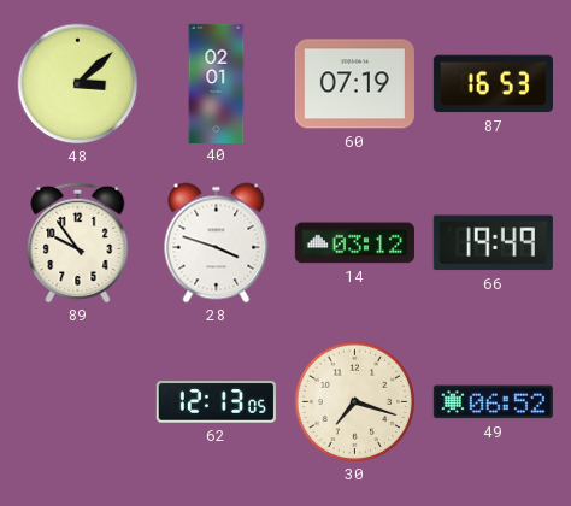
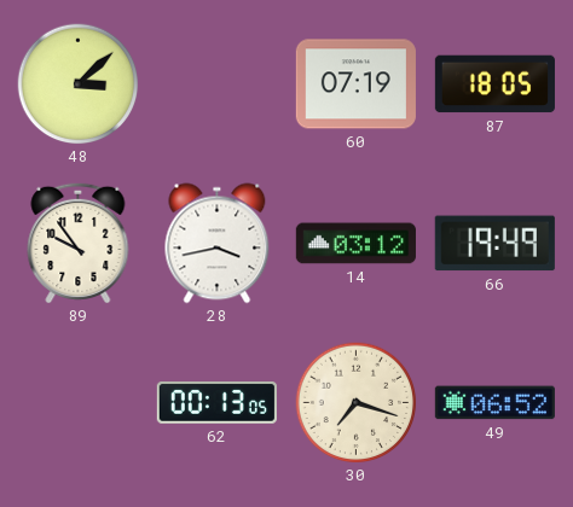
40: 02:01 -> none
87: 16:53 -> 18:05
28: 3:48 -> 3:43
62: 12:13 -> 00:13
